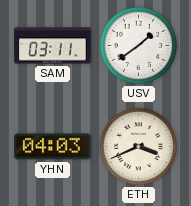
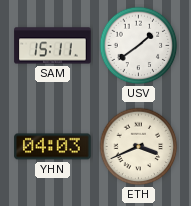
SAM: 03:11 -> 15:11
